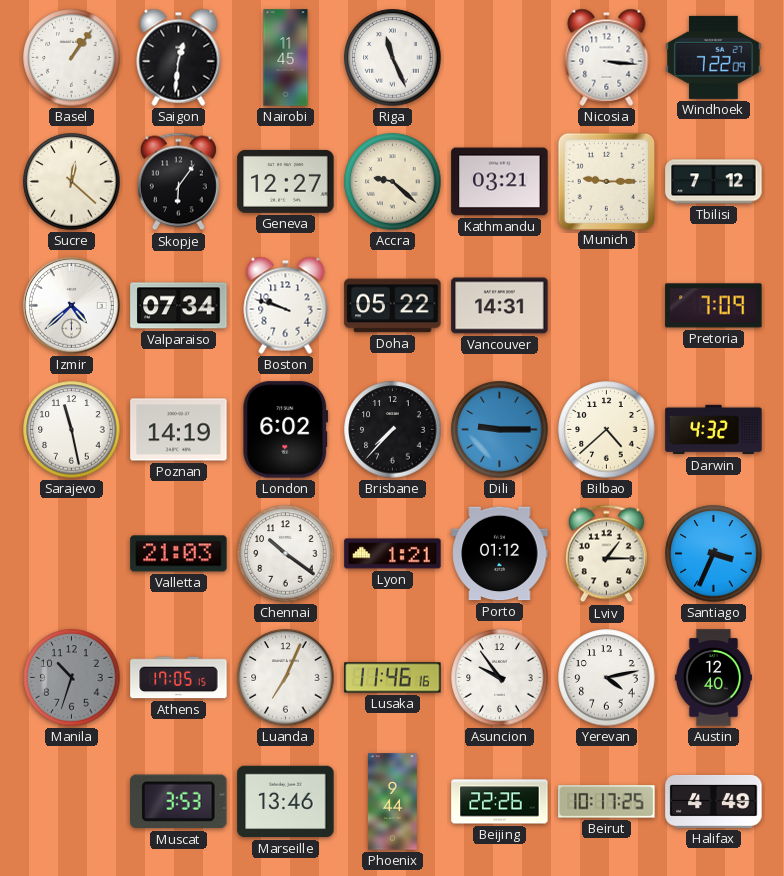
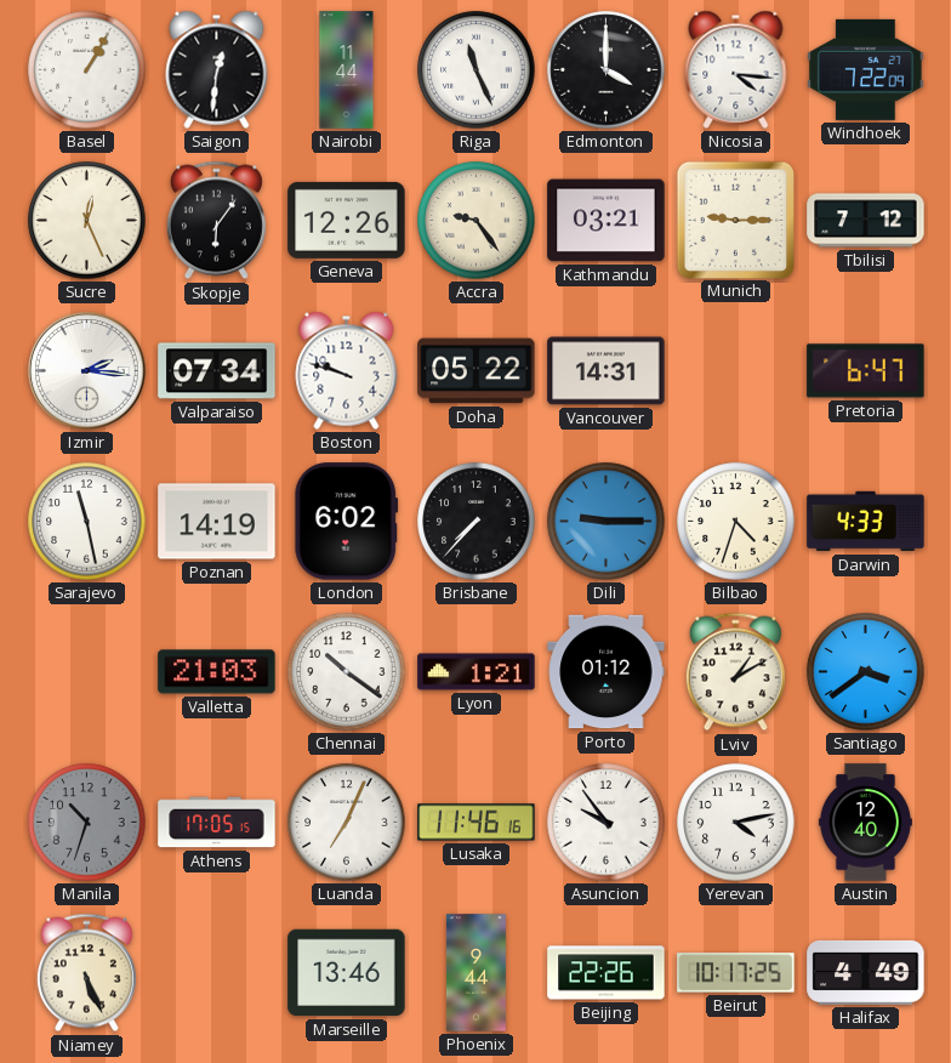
Basel: 1:06 -> 1:05
Nairobi: 11:45 -> 11:44
Edmonton: none -> 4:00
Nicosia: 3:16 -> 4:16
Sucre: 12:22 -> 12:26
Geneva: 12:27 -> 12:26
Accra: 9:22 -> 9:24
Izmir: 4:38 -> 2:16
Pretoria: 7:09 -> 6:47
Bilbao: 4:38 -> 4:33
Darwin: 4:32 -> 4:33
Lviv: 1:15 -> 1:10
Santiago: 3:34 -> 3:39
Niamey: none -> 5:26
Muscat: 3:53 -> none
